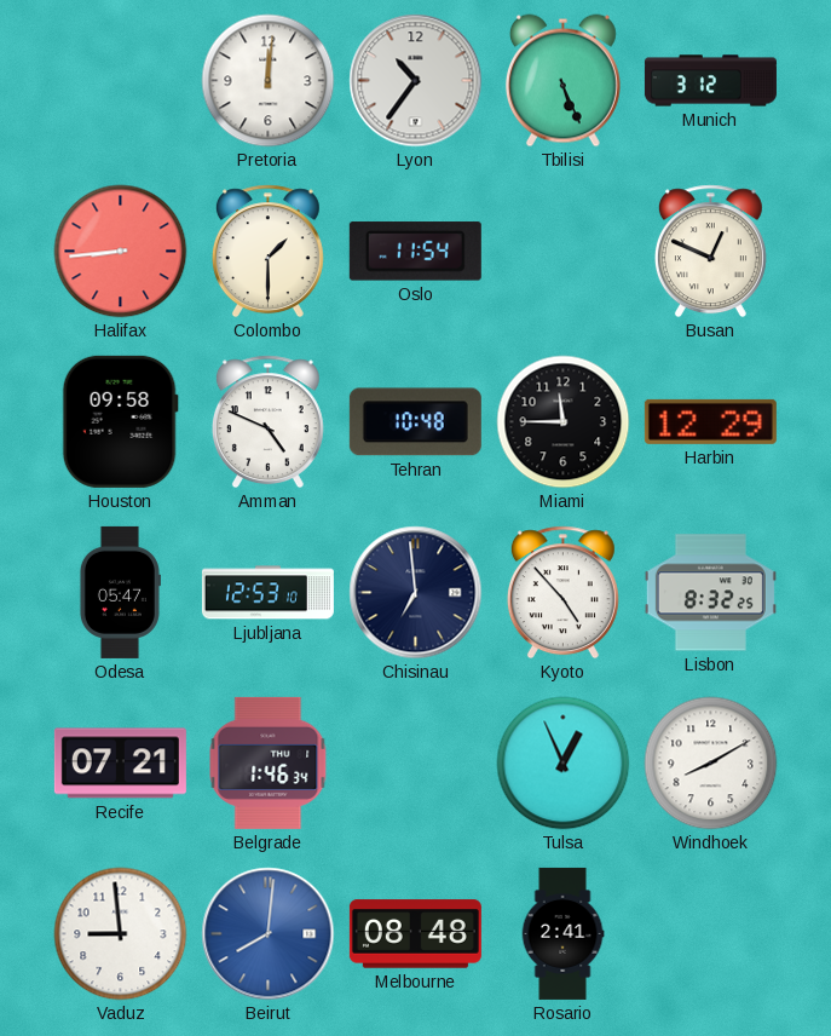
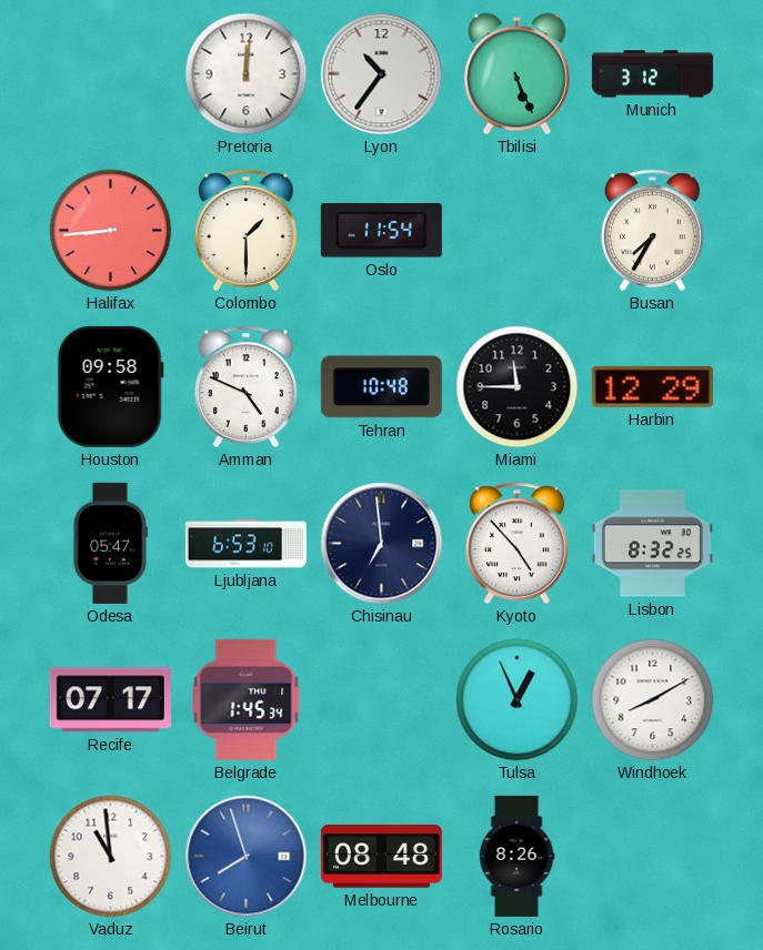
Busan: 12:49 -> 7:35
Ljubljana: 12:53 -> 6:53
Recife: 07:21 -> 07:17
Belgrade: 1:46 -> 1:45
Vaduz: 8:59 -> 10:59
Beirut: 8:01 -> 7:57
Rosario: 2:41 -> 8:26
